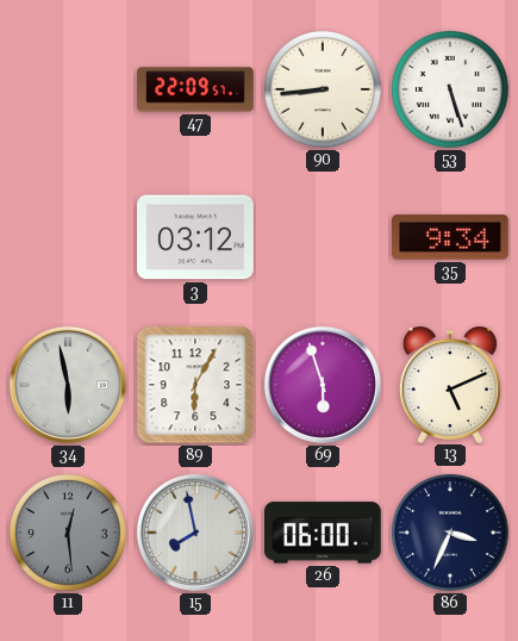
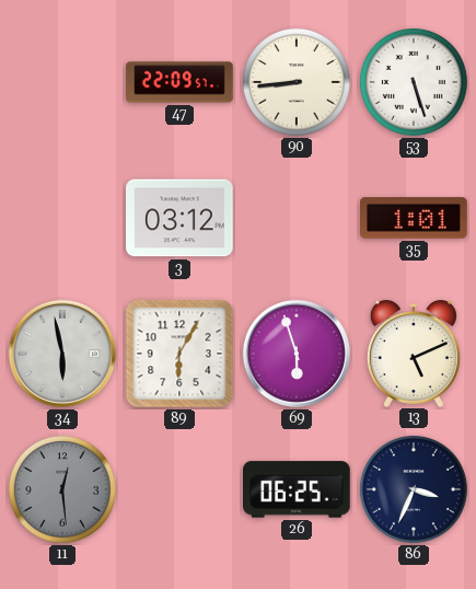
35: 9:34 -> 1:01
15: 7:58 -> none
26: 06:00 -> 06:25
